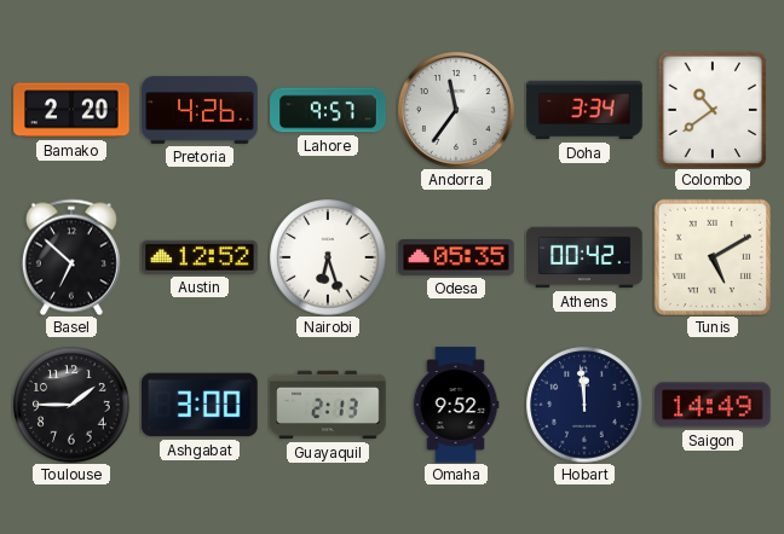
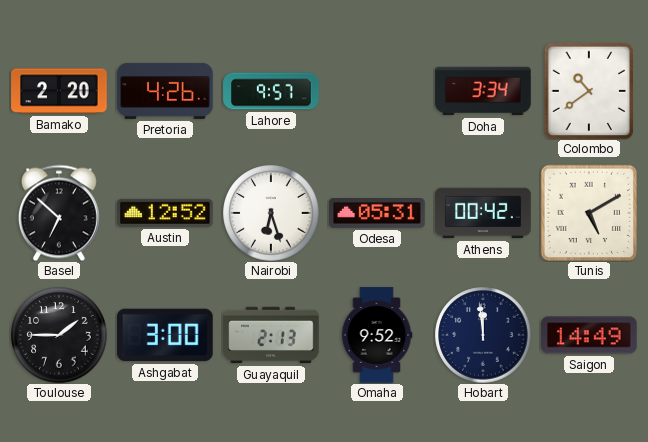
Andorra: 11:36 -> none
Odesa: 05:35 -> 05:31
